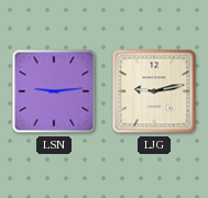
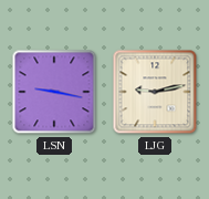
LSN: 9:14 -> 9:17
